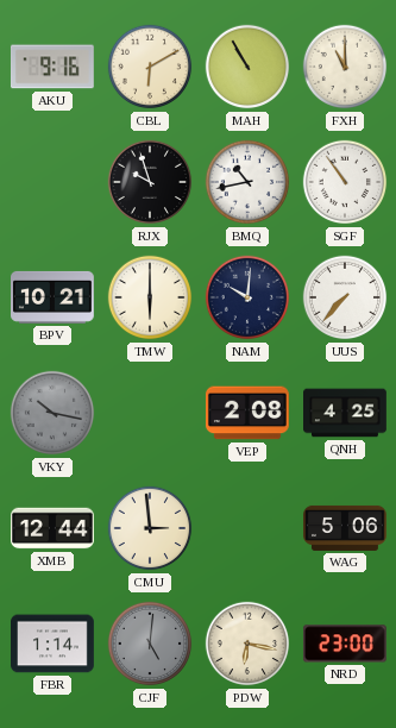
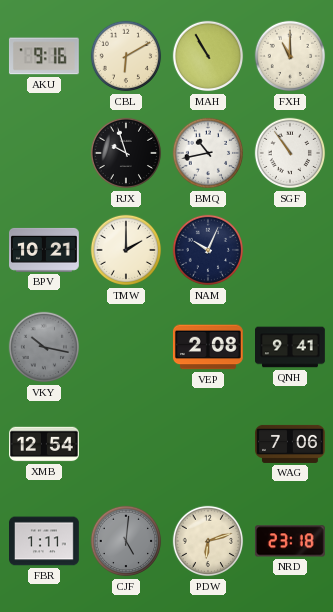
TMW: 6:00 -> 2:00
NAM: 10:01 -> 10:04
UUS: 7:37 -> none
QNH: 4:25 -> 9:41
XMB: 12:44 -> 12:54
CMU: 2:59 -> none
WAG: 5:06 -> 7:06
FBR: 1:14 -> 1:11
PDW: 6:17 -> 6:12
NRD: 23:00 -> 23:18
